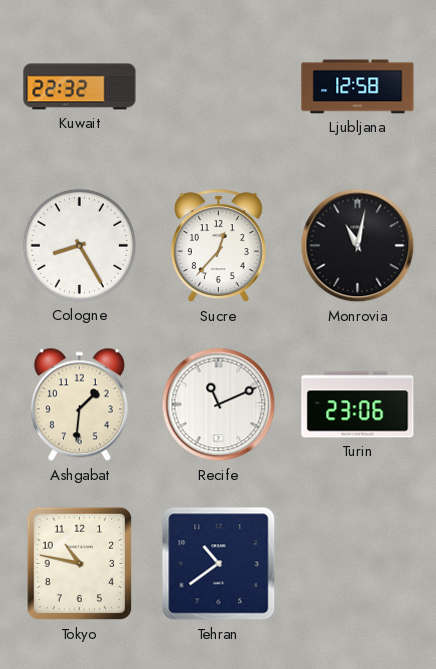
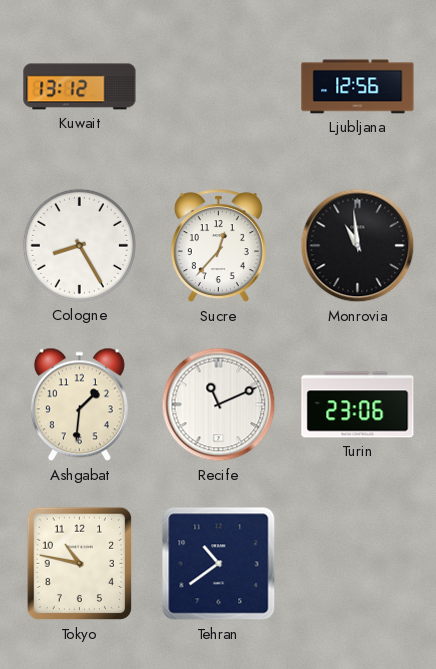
Kuwait: 22:32 -> 13:12
Ljubljana: 12:58 -> 12:56
Monrovia: 11:02 -> 10:59
